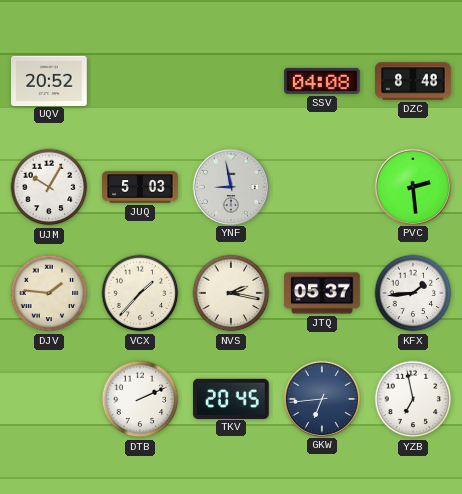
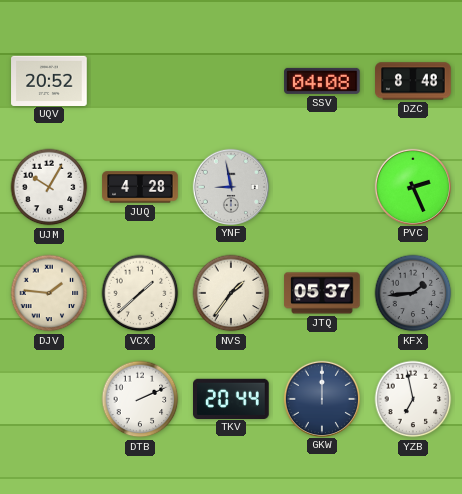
JUQ: 5:03 -> 4:28
PVC: 2:29 -> 2:26
VCX: 1:37 -> 1:38
NVS: 2:17 -> 1:36
KFX dial: white -> grey
TKV: 20:45 -> 20:44
GKW: 6:44 -> 12:00
